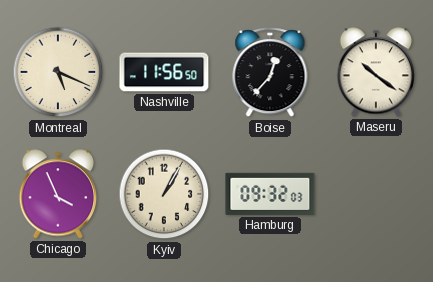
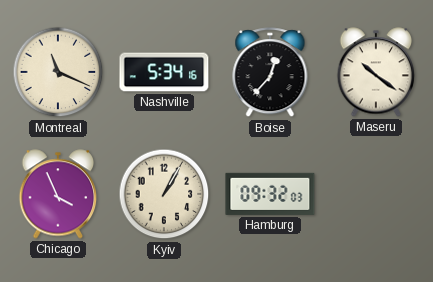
Montreal: 5:19 -> 11:19
Nashville: 11:56 -> 5:34
